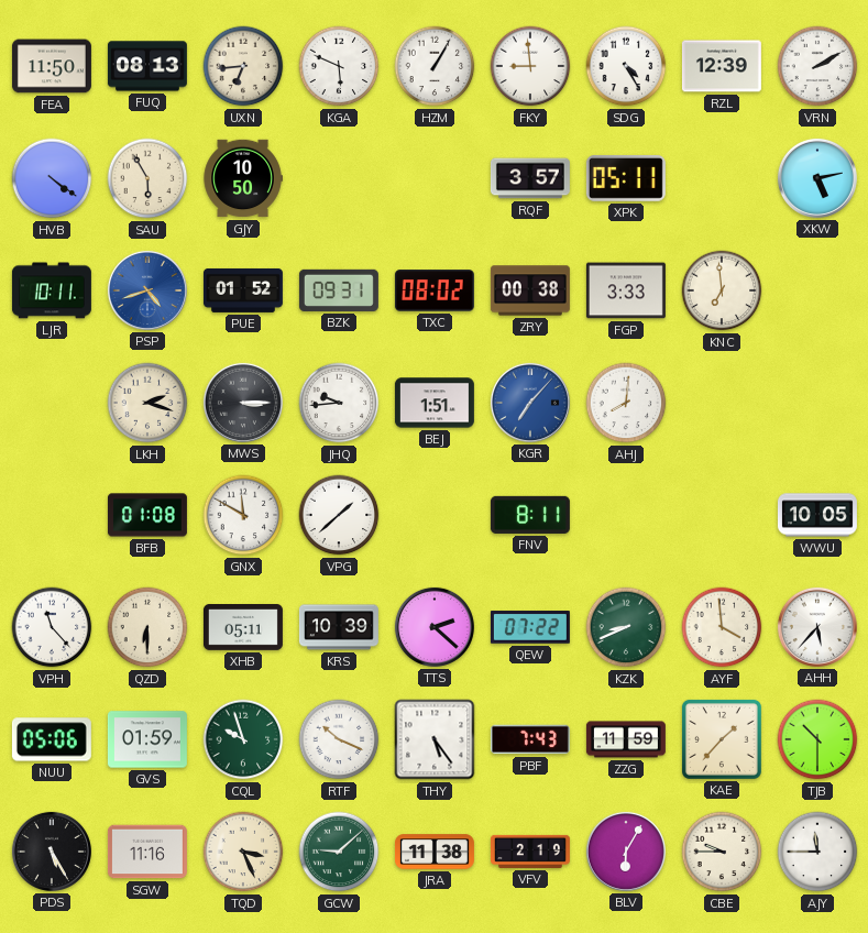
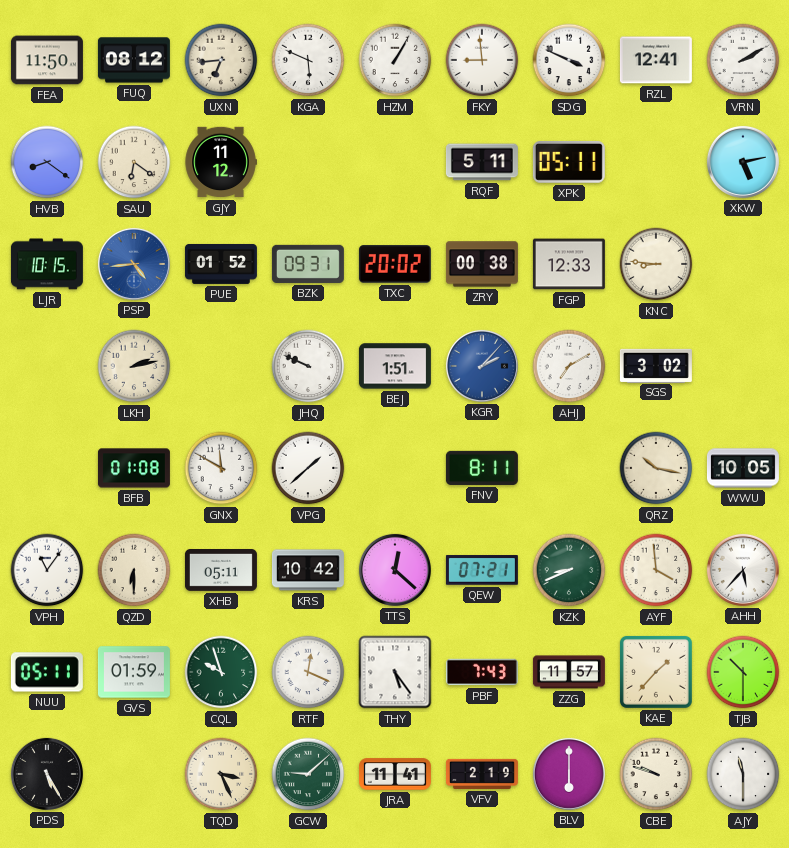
FUQ: 08:13 -> 08:12
SDG: 4:25 -> 3:49
RZL: 12:39 -> 12:41
HVB: 4:21 -> 8:21
SAU: 5:55 -> 6:21
GJY: 10:50 -> 11:12
RQF: 3:57 -> 5:11
LJR: 10:11 -> 10:15
PSP: 4:42 -> 4:44
TXC: 08:02 -> 20:02
FGP: 3:33 -> 12:33
KNC: 6:59 -> 8:46
LKH: 2:18 -> 2:13
MWS: 3:15 -> none
JHQ: 9:44 -> 9:49
KGR: 7:07 -> 2:07
AHJ: 8:01 -> 7:10
SGS: none -> 3:02
QRZ: none -> 10:17
VPH: 11:23 -> 11:06
KRS: 10:39 -> 10:42
TTS: 2:22 -> 12:22
QEW: 07:22 -> 07:21
NUU: 05:06 -> 05:11
RTF: 10:19 -> 12:19
ZZG: 11:59 -> 11:57
SGW: 11:16 -> none
JRA: 11:38 -> 11:41
BLV: 6:05 -> 6:00
CBE: 9:45 -> 9:48
AJY: 11:45 -> 11:30
